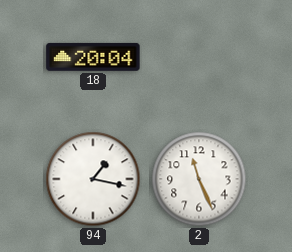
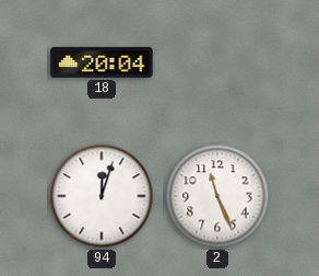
94: 1:17 -> 12:03
